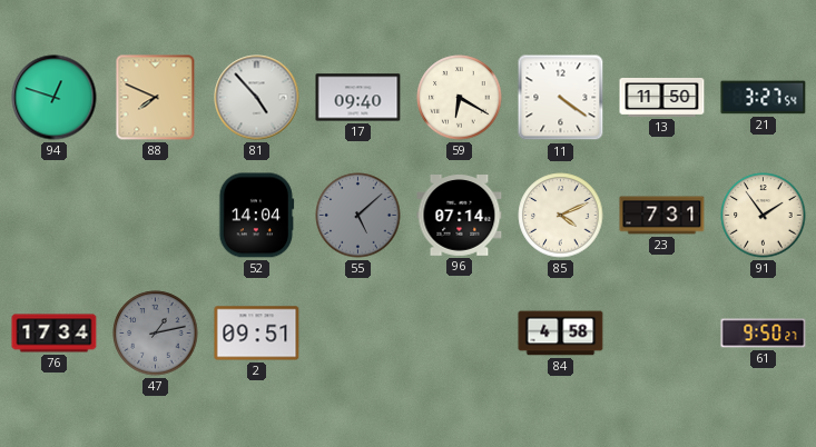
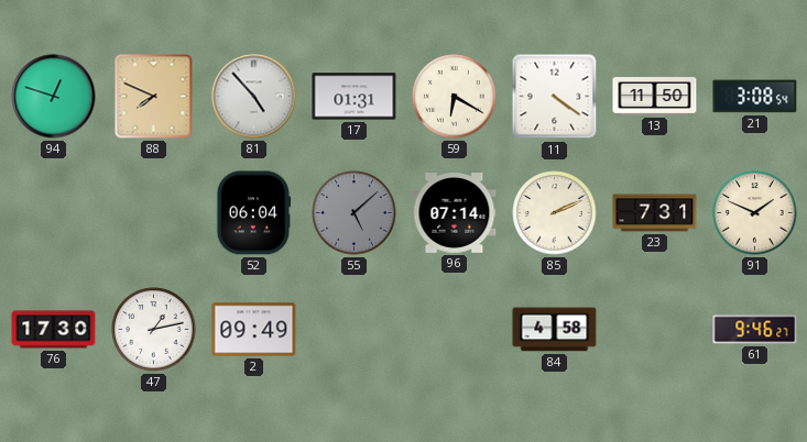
17: 09:40 -> 01:31
21: 3:27 -> 3:08
52: 14:04 -> 06:04
85: 4:11 -> 2:11
91: 1:54 -> 1:49
76: 17:34 -> 17:30
47 dial: grey -> white
2: 09:51 -> 09:49
61: 9:50 -> 9:46
